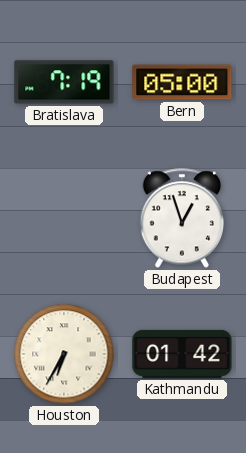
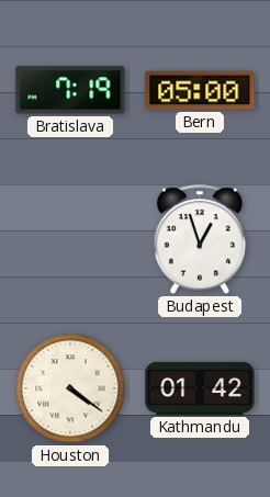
Houston: 6:35 -> 4:21
